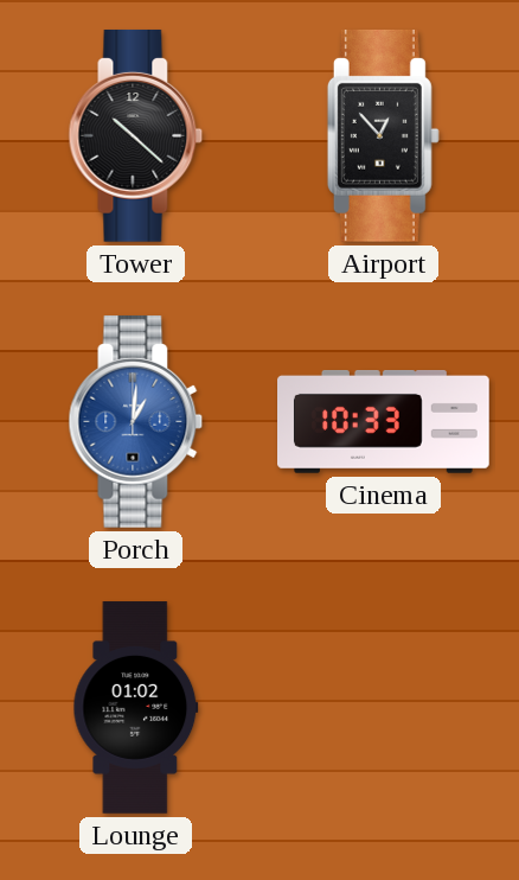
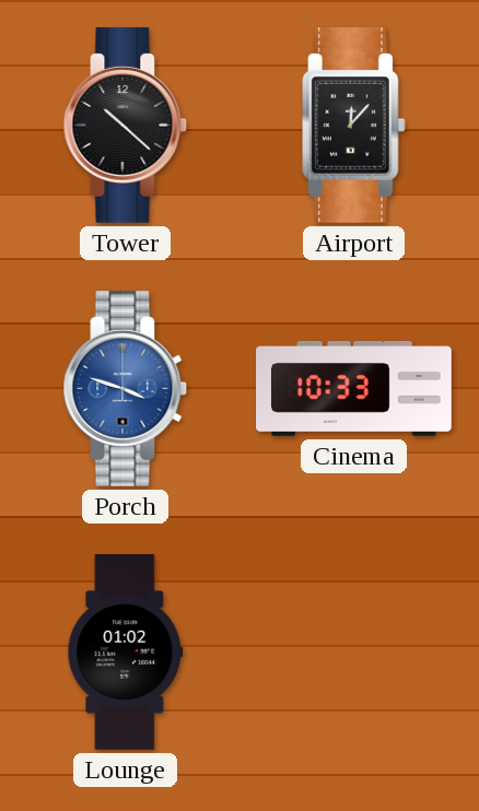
Airport: 12:53 -> 12:07
Porch: 1:01 -> 3:48
